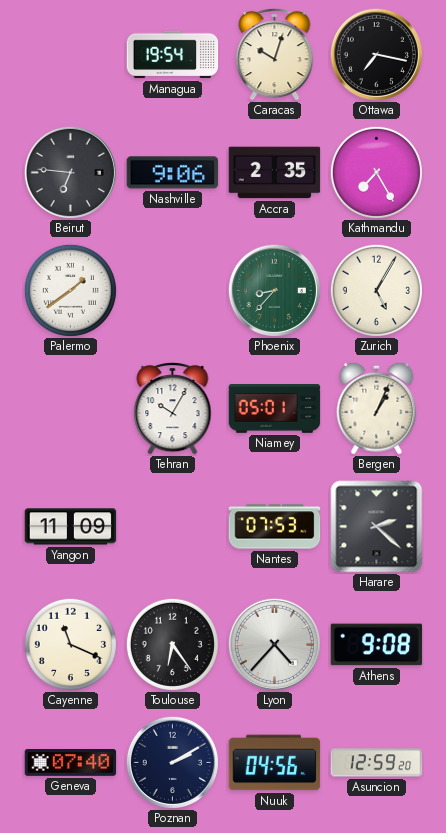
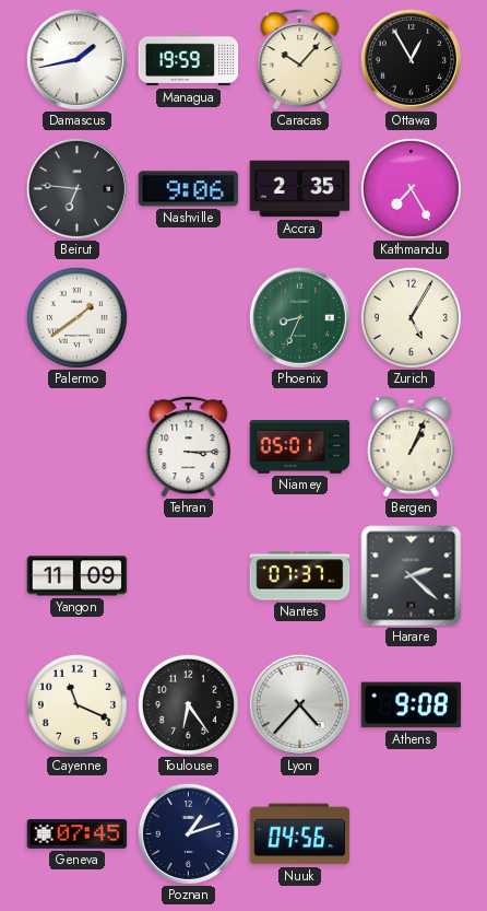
Damascus: none -> 1:43
Managua: 19:54 -> 19:59
Caracas: 10:03 -> 10:07
Ottawa: 7:17 -> 12:55
Phoenix: 8:37 -> 8:34
Tehran: 10:05 -> 3:15
Nantes: 07:53 -> 07:37
Geneva: 07:40 -> 07:45
Poznan: 2:10 -> 1:12
Asuncion: 12:59 -> none
